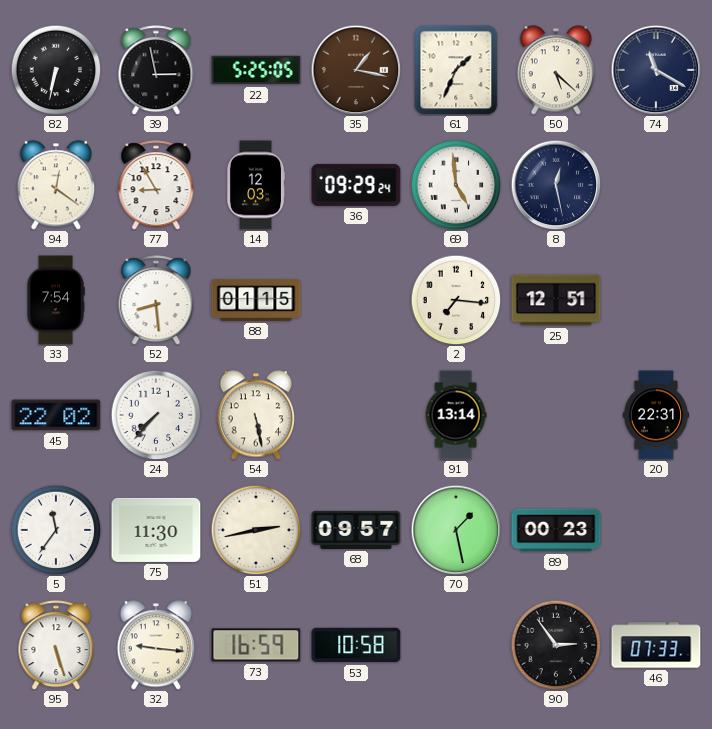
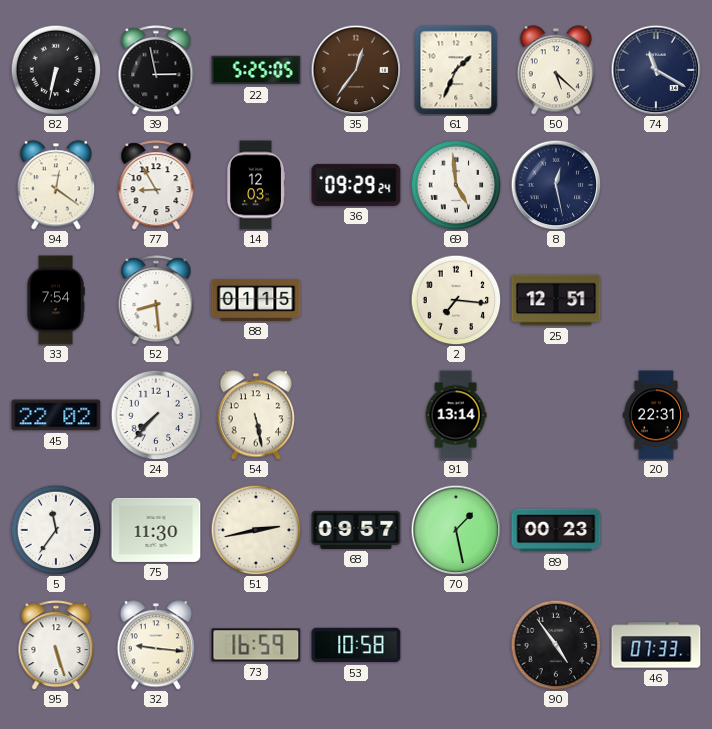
35: 1:17 -> 12:36
90: 2:54 -> 4:54
